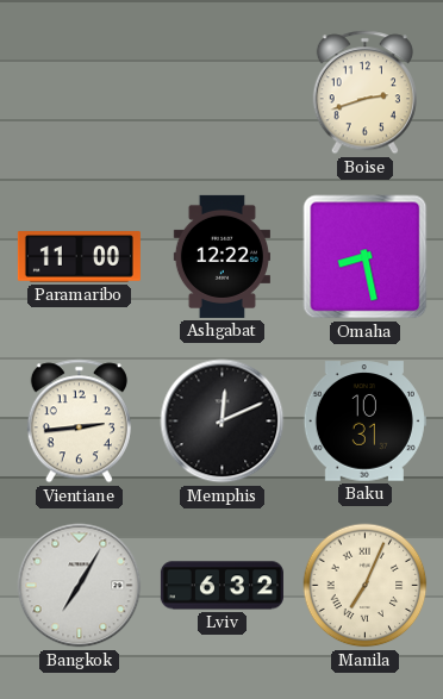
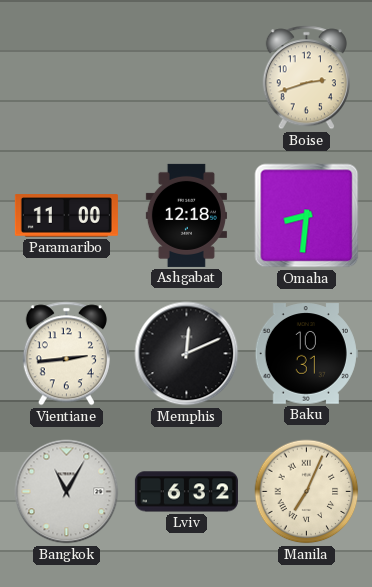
Ashgabat: 12:22 -> 12:18
Omaha: 8:28 -> 8:31
Bangkok: 7:05 -> 11:05
